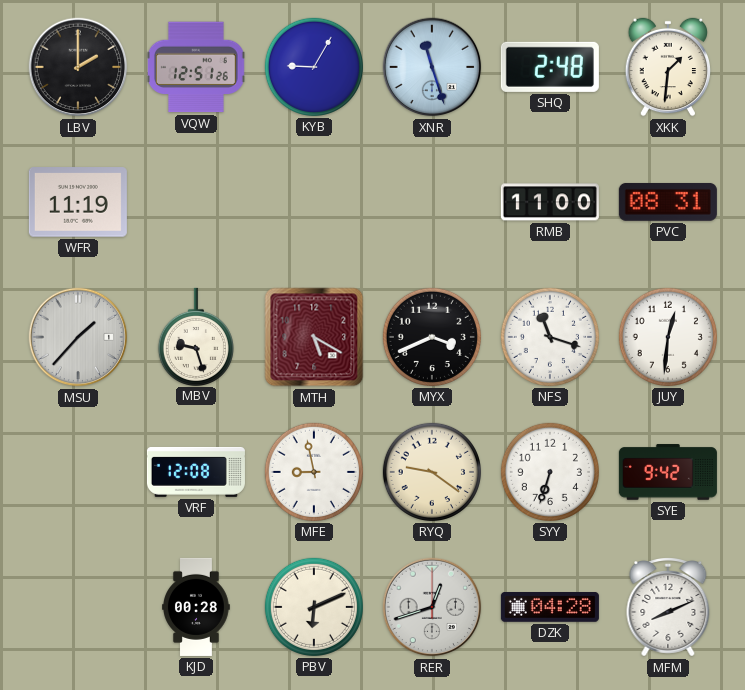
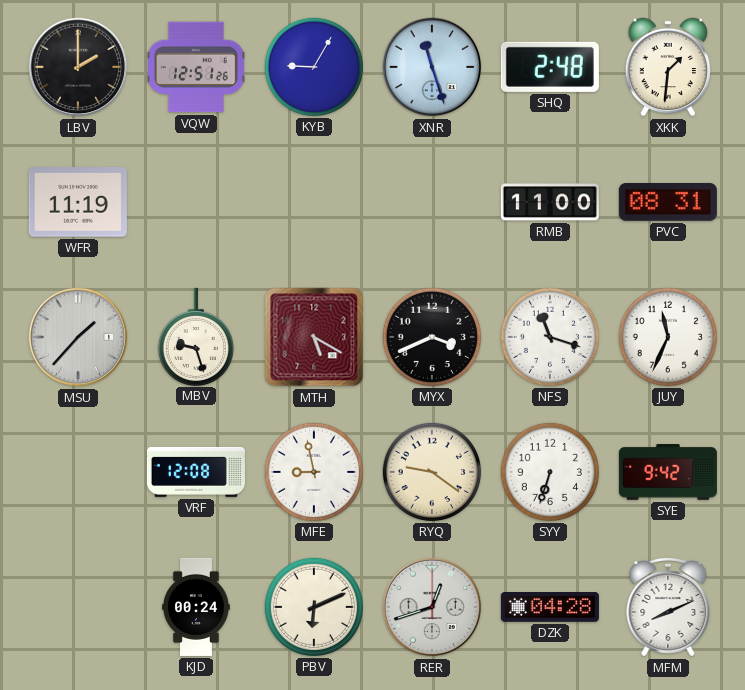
JUY: 12:31 -> 11:34
KJD: 00:28 -> 00:24
